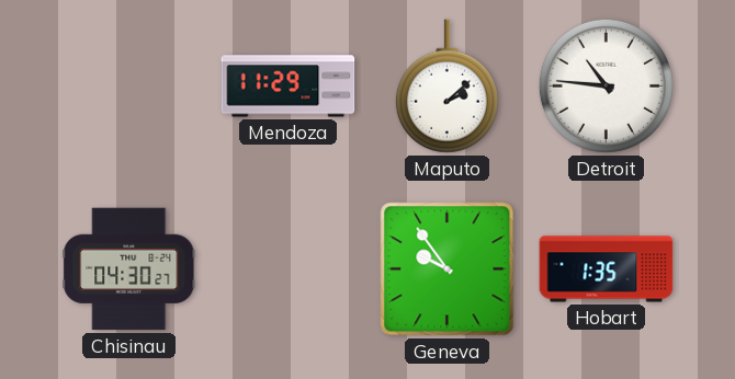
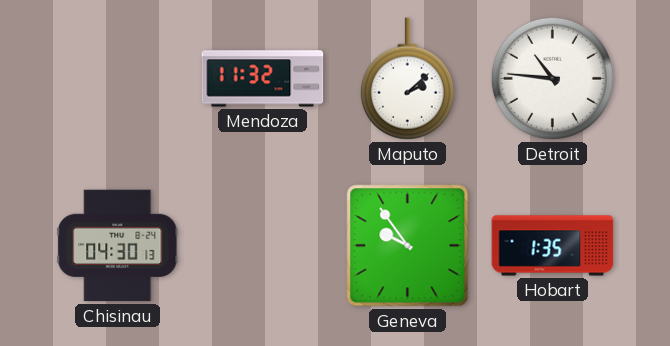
Mendoza: 11:29 -> 11:32
Chisinau: 04:30:27 -> 04:30:13
